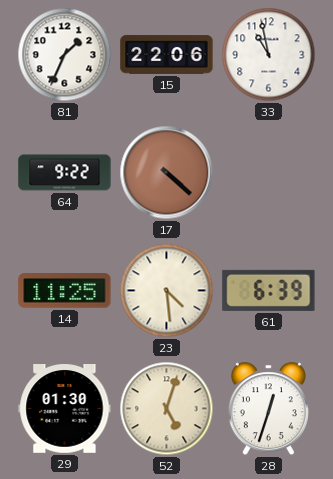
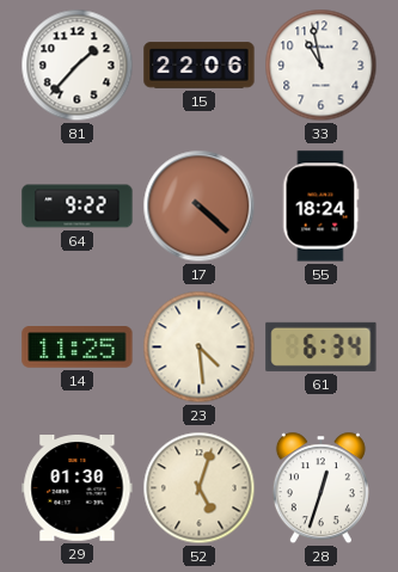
81: 1:34 -> 1:37
55: none -> 18:24
61: 6:39 -> 6:34
